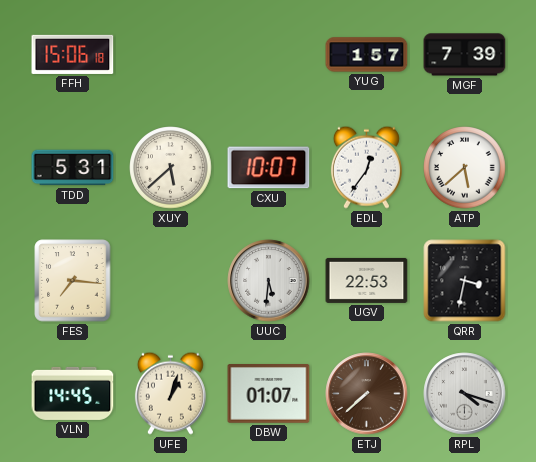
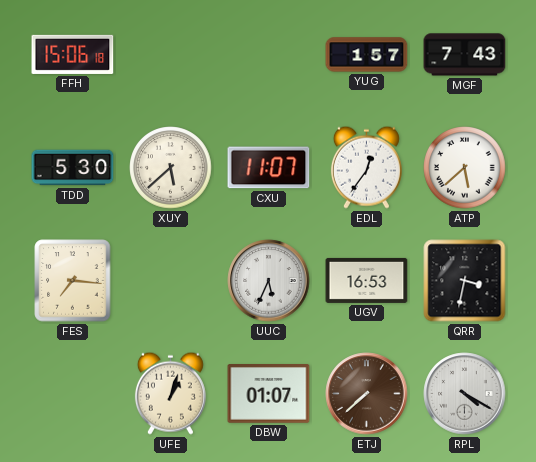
MGF: 7:39 -> 7:43
TDD: 5:31 -> 5:30
CXU: 10:07 -> 11:07
UUC: 5:31 -> 5:34
UGV: 22:53 -> 16:53
VLN: 14:45 -> none
RPL: 4:18 -> 4:20
